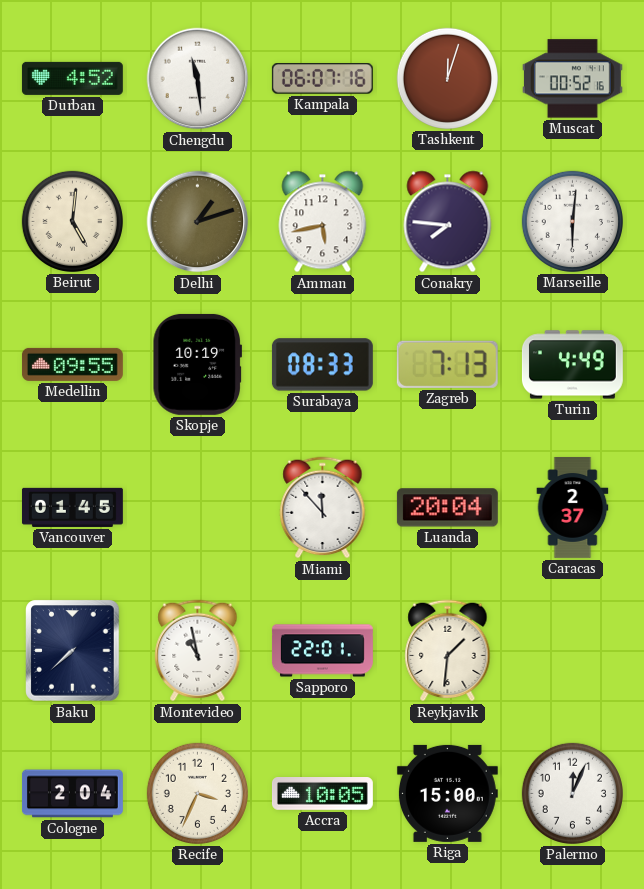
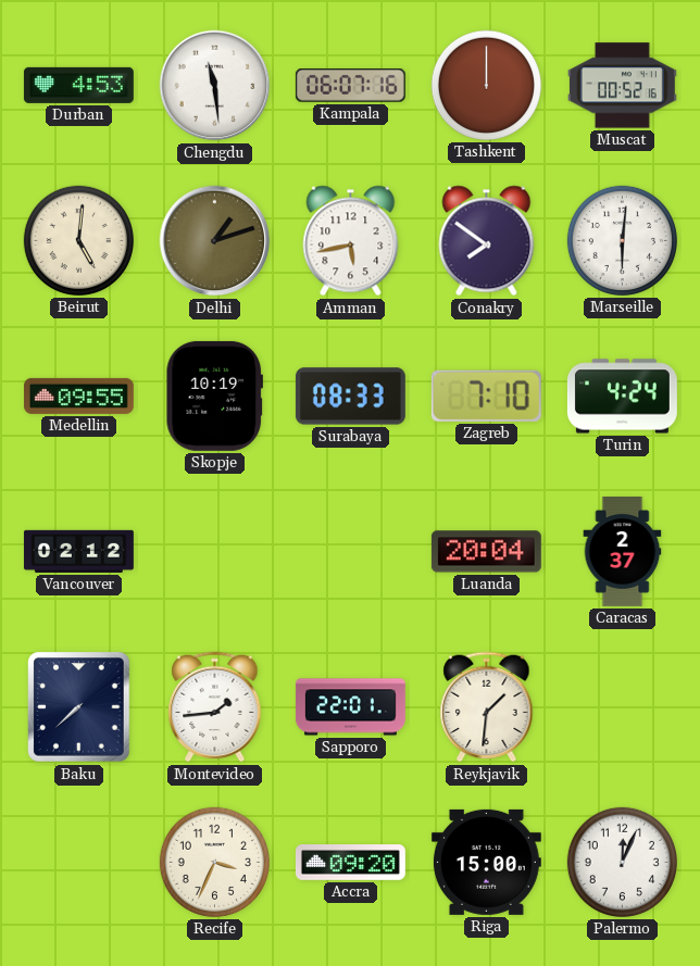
Durban: 4:52 -> 4:53
Tashkent: 12:03 -> 12:00
Conakry: 7:46 -> 7:51
Zagreb: 7:13 -> 7:10
Turin: 4:49 -> 4:24
Vancouver: 01:45 -> 02:12
Miami: 11:53 -> none
Montevideo: 10:58 -> 1:44
Cologne: 2:04 -> none
Accra: 10:05 -> 09:20
